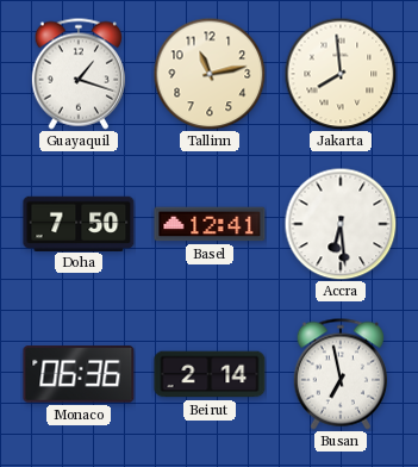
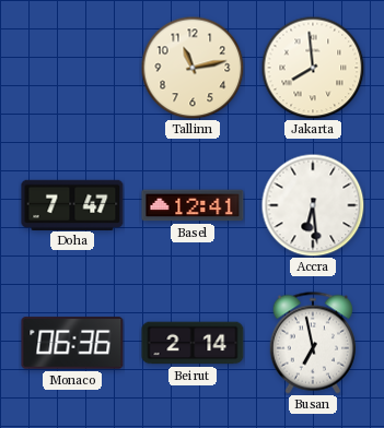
Guayaquil: 1:18 -> none
Doha: 7:50 -> 7:47
